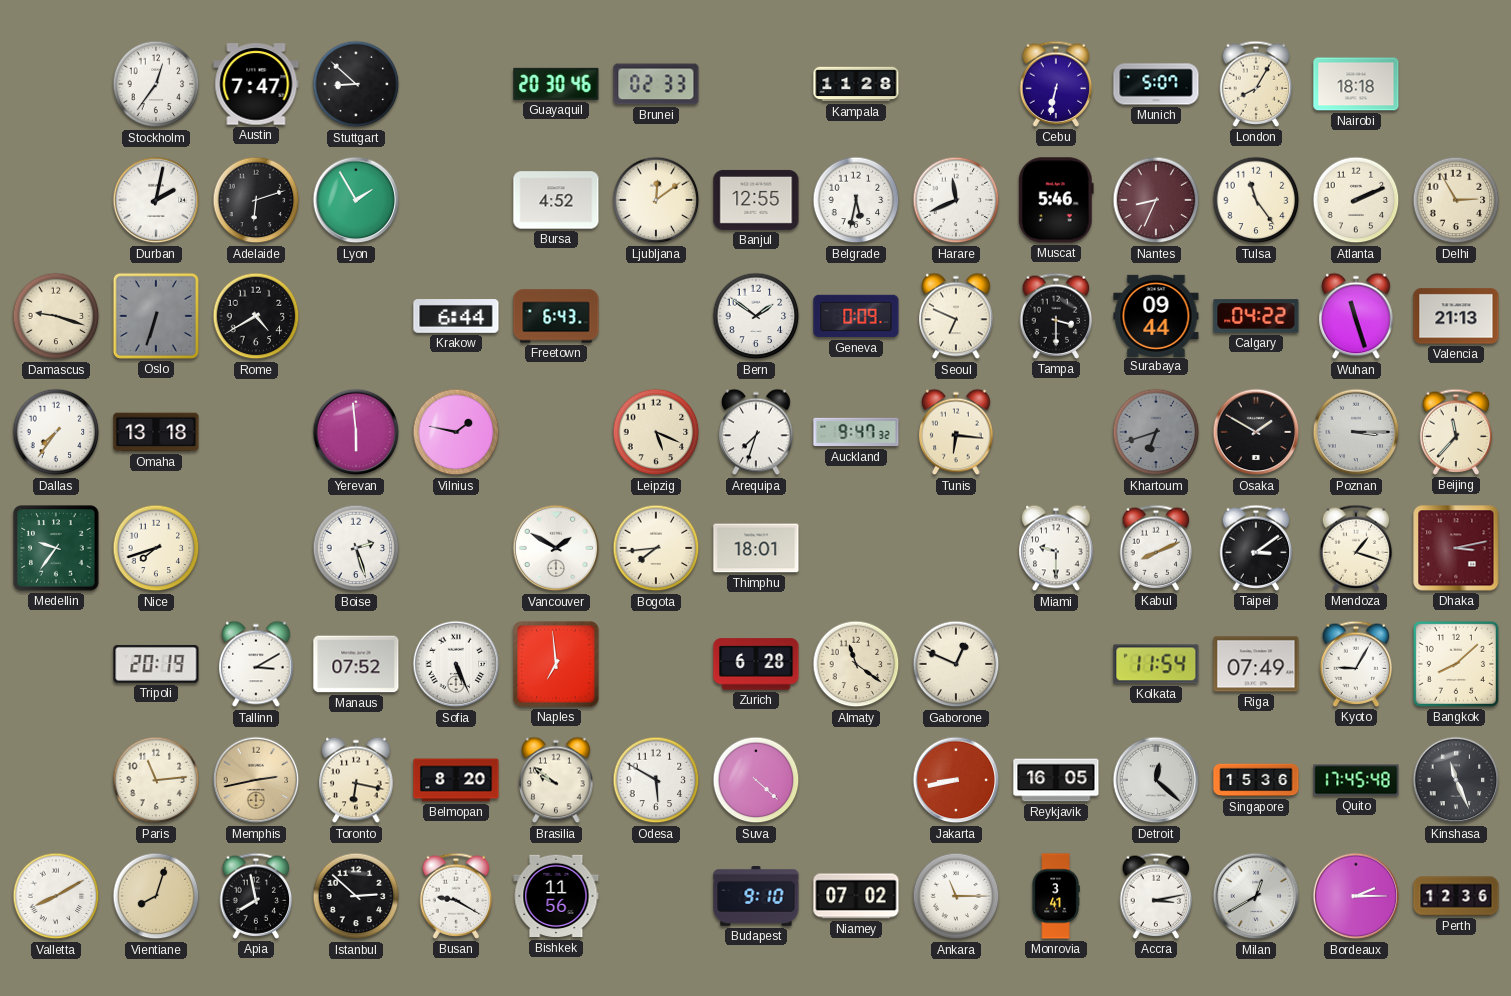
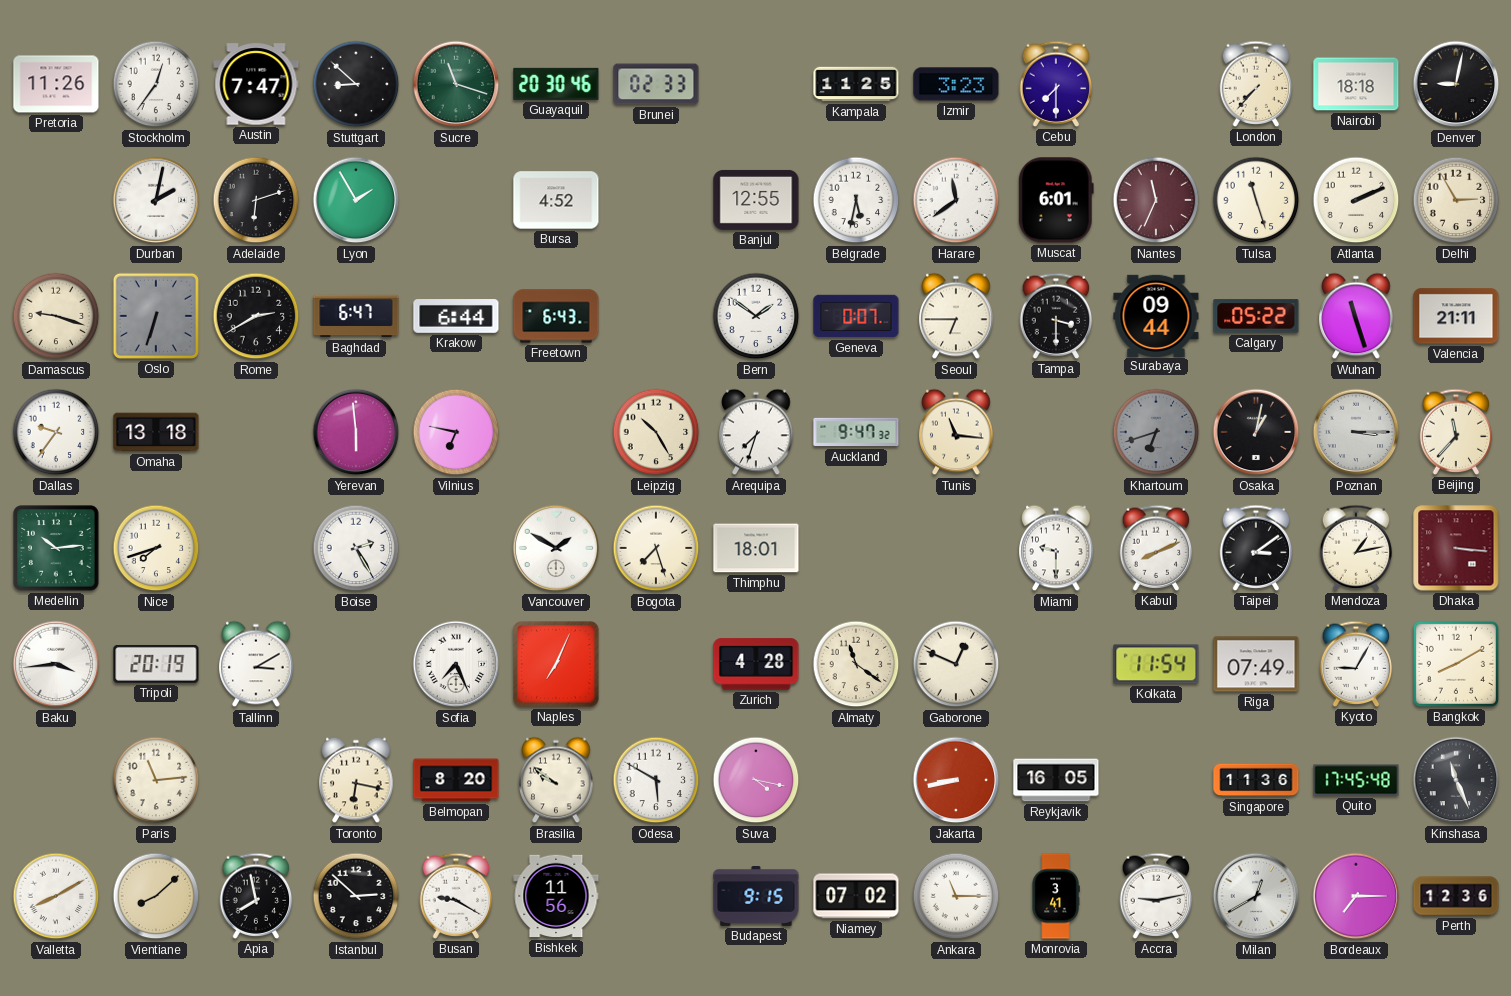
Pretoria: none -> 11:26
Sucre: none -> 11:18
Kampala: 11:28 -> 11:25
Izmir: none -> 3:23
Cebu: 6:32 -> 7:30
Munich: 5:07 -> none
London: 8:05 -> 7:37
Denver: none -> 9:02
Ljubljana: 12:09 -> none
Harare: 11:41 -> 11:39
Muscat: 5:46 -> 6:01
Nantes: 8:34 -> 11:34
Tulsa: 11:24 -> 11:27
Rome: 4:40 -> 2:40
Baghdad: none -> 6:47
Geneva: 0:09 -> 0:07
Seoul: 6:49 -> 6:45
Calgary: 04:22 -> 05:22
Valencia: 21:13 -> 21:11
Dallas: 7:36 -> 9:36
Vilnius: 1:47 -> 6:47
Leipzig: 5:19 -> 10:25
Tunis: 6:16 -> 11:16
Osaka: 1:50 -> 1:02
Medellin: 9:36 -> 10:14
Boise: 2:27 -> 2:25
Bogota: 7:44 -> 7:27
Mendoza: 1:18 -> 1:13
Dhaka: 3:13 -> 3:16
Baku: none -> 3:44
Manaus: 07:52 -> none
Sofia: 5:26 -> 7:26
Naples: 6:59 -> 7:04
Zurich: 6:28 -> 4:28
Bangkok: 8:08 -> 8:10
Memphis: 2:43 -> none
Suva: 4:22 -> 4:17
Detroit: 12:22 -> none
Singapore: 15:36 -> 11:36
Vientiane: 8:03 -> 8:08
Budapest: 9:10 -> 9:15
Accra: 3:13 -> 9:13
Bordeaux: 2:15 -> 7:15
